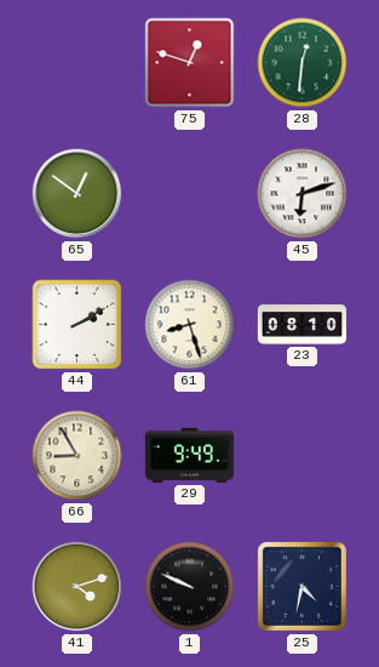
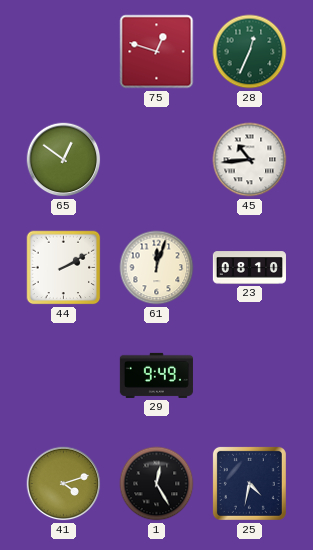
28: 12:31 -> 12:34
45: 6:12 -> 10:44
61: 8:27 -> 12:03
66: 8:55 -> none
1: 9:49 -> 12:25
